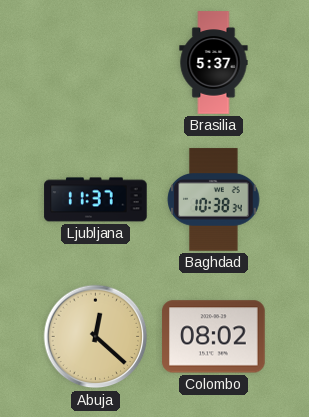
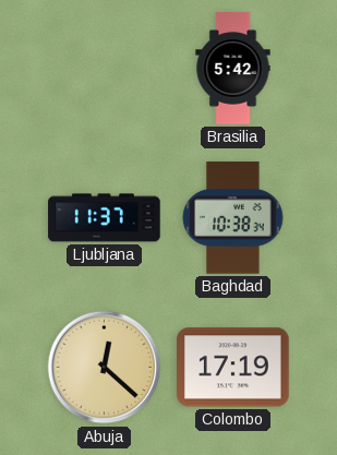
Brasilia: 5:37 -> 5:42
Colombo: 08:02 -> 17:19
